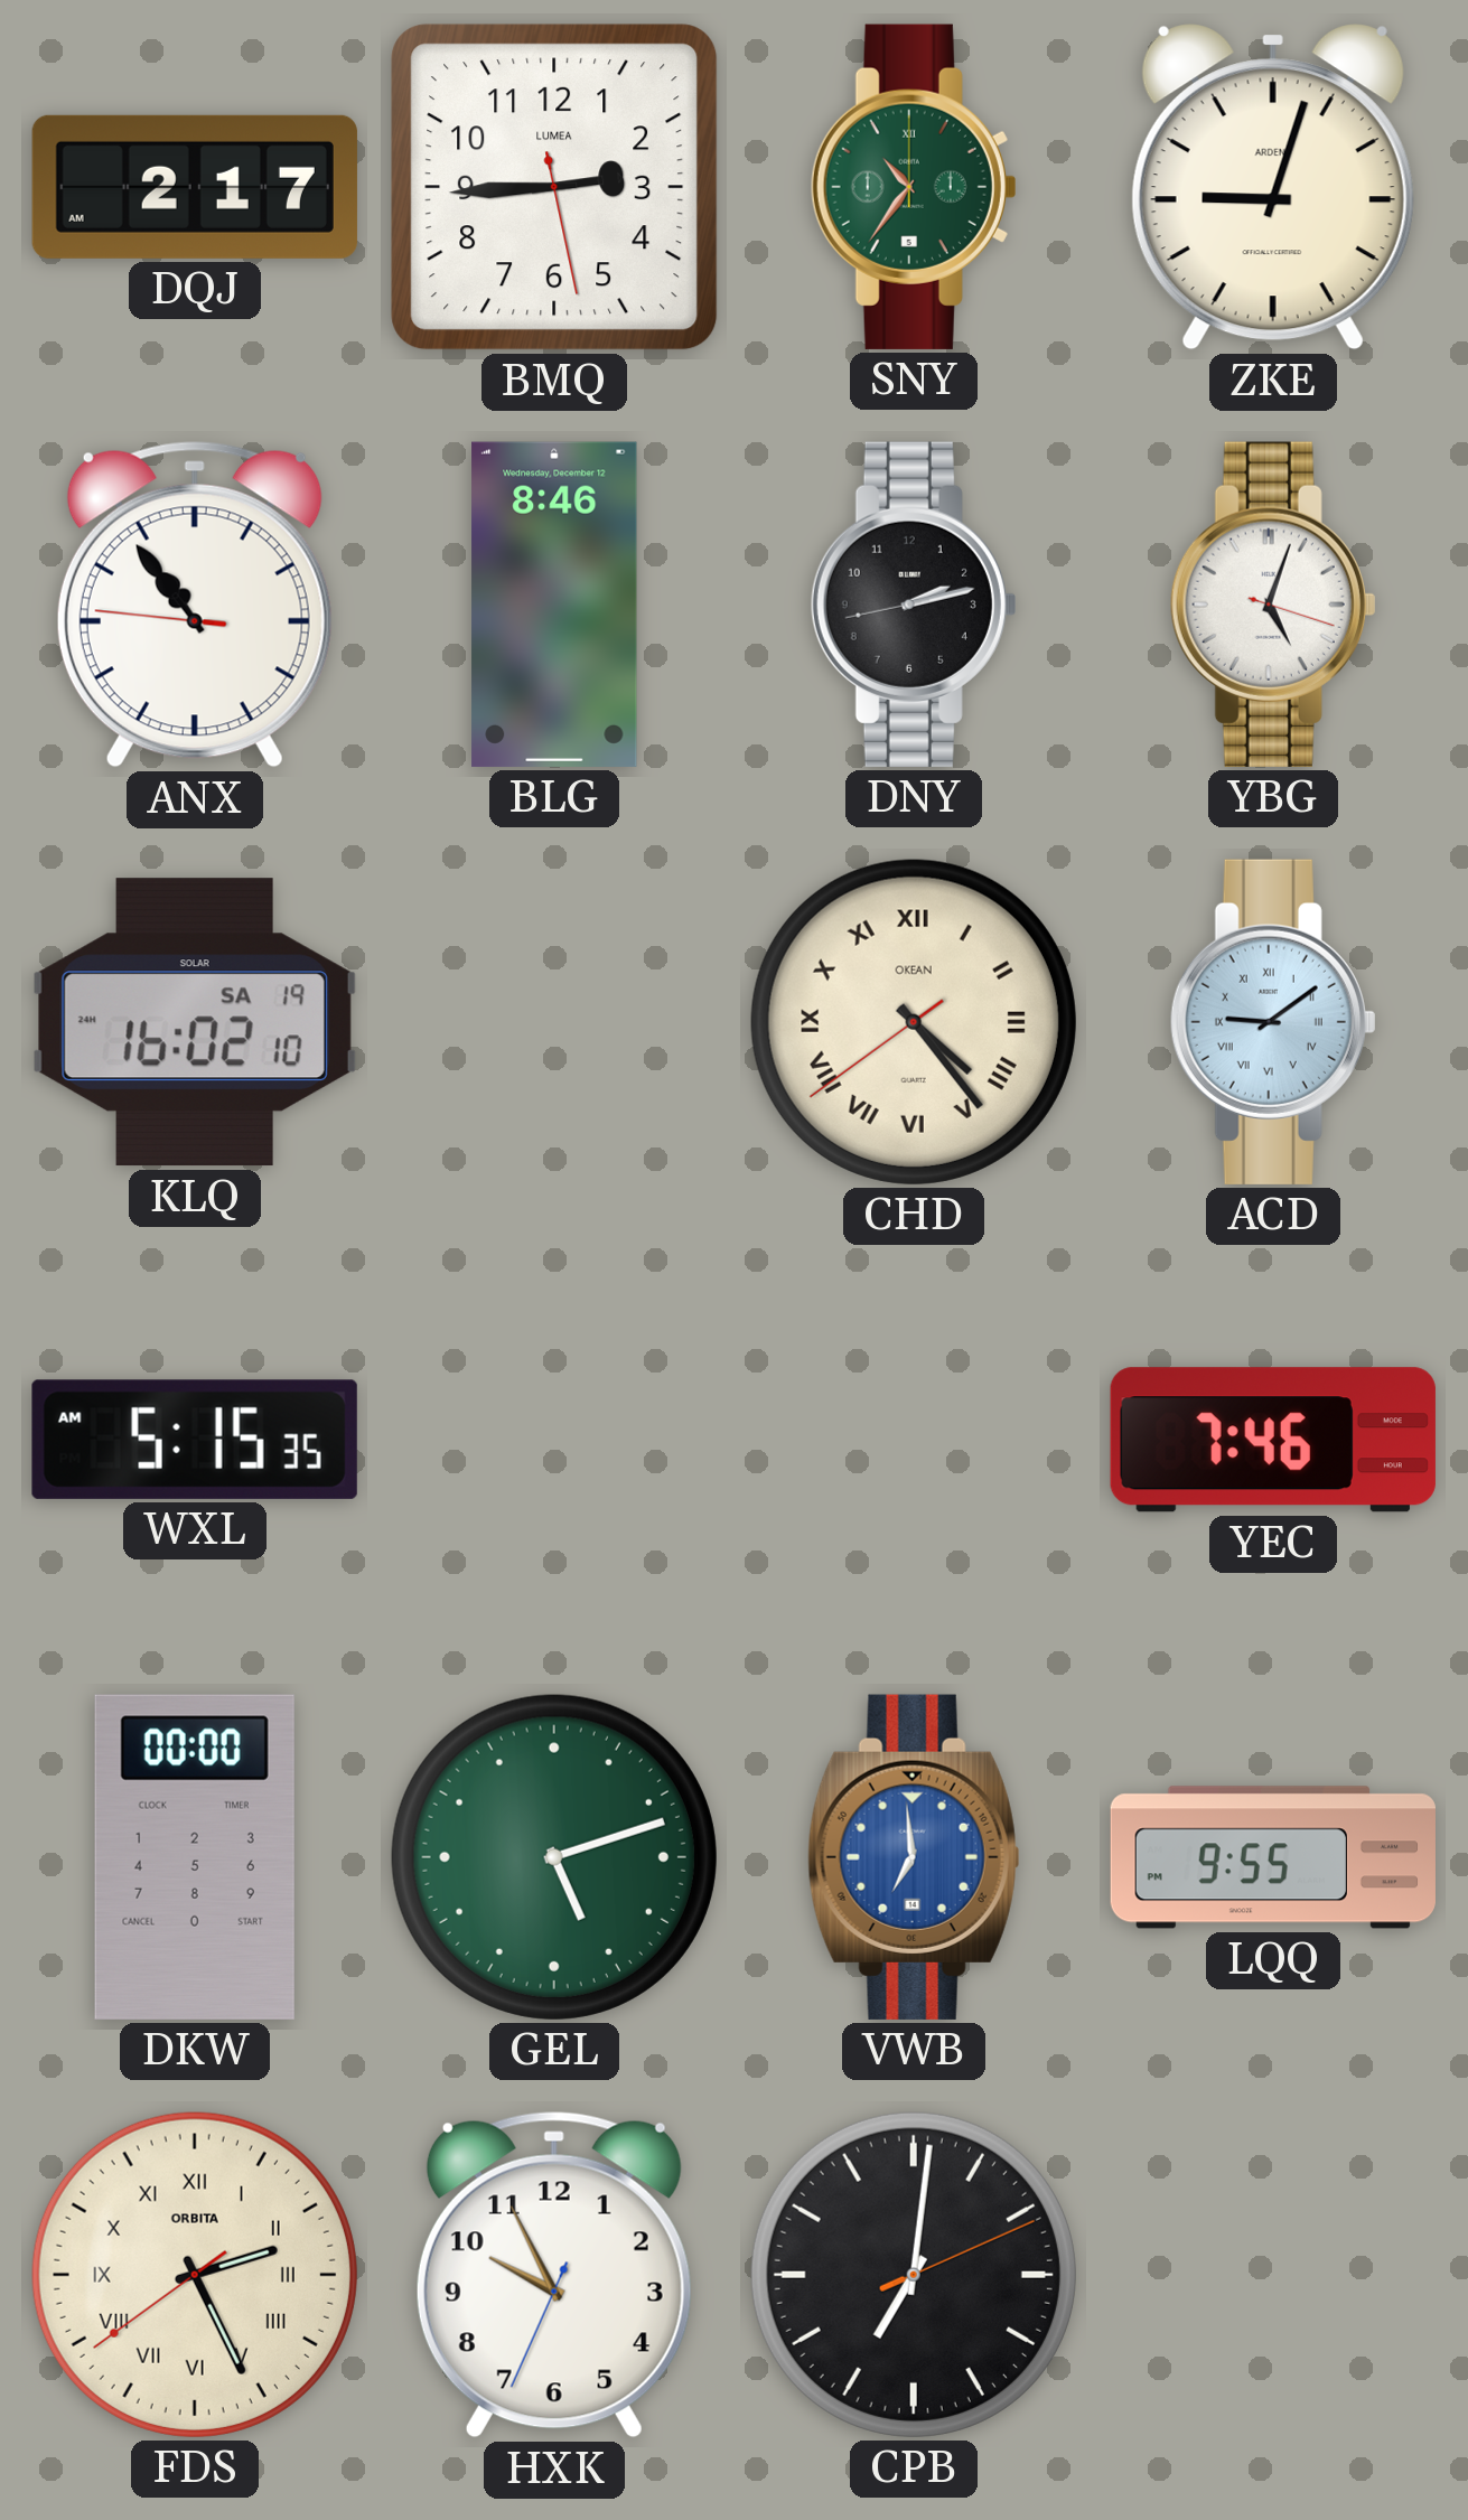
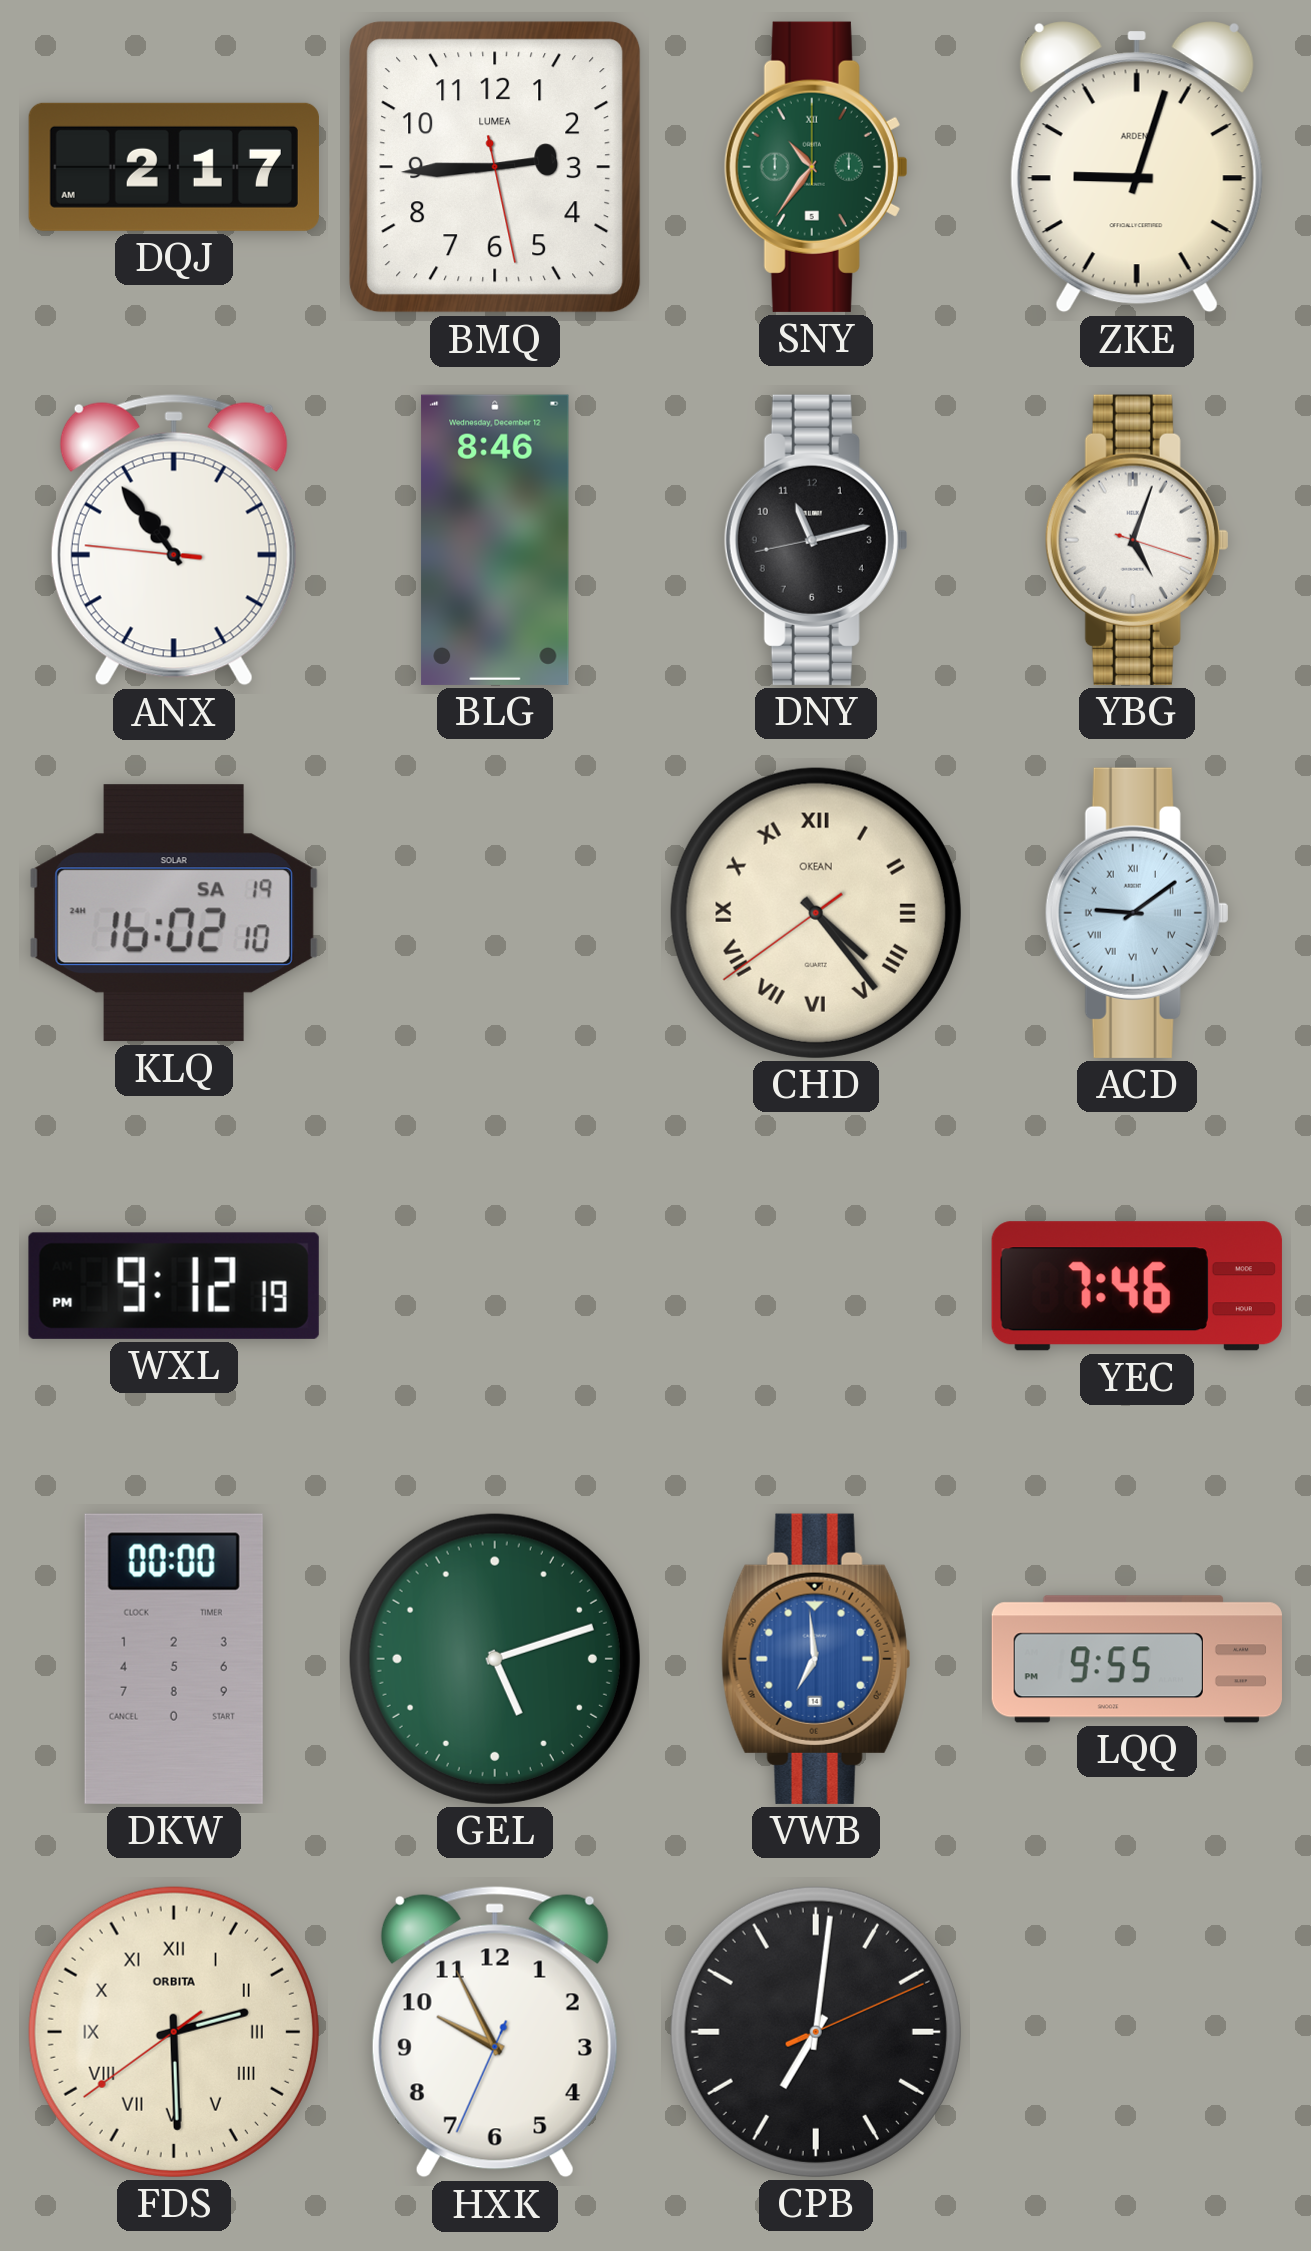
DNY: 2:12 -> 11:12
WXL: 5:15 -> 9:12
FDS: 2:25 -> 2:29
